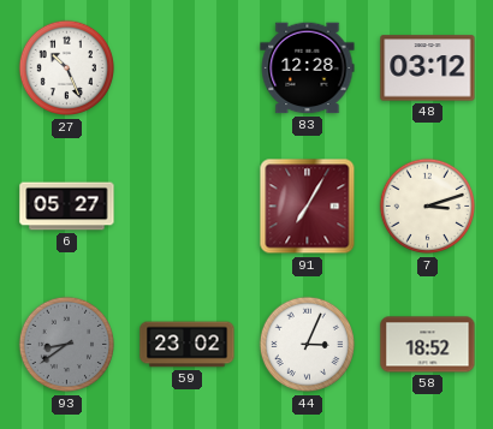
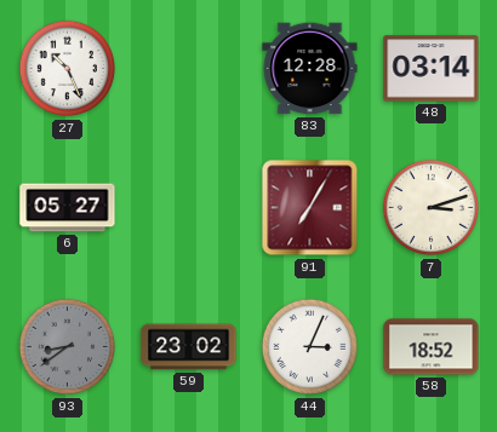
48: 03:12 -> 03:14
